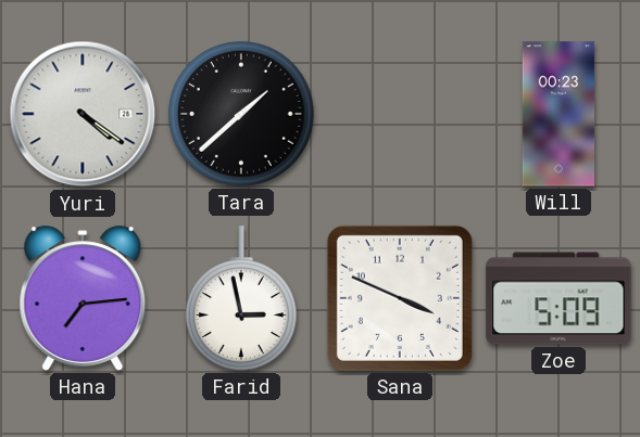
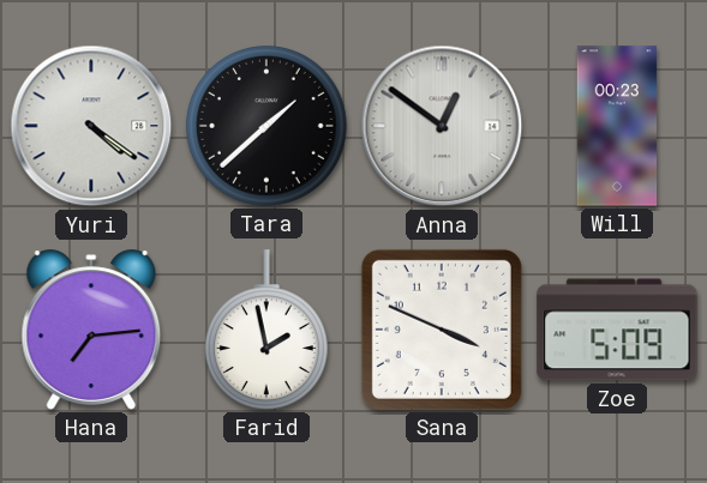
Anna: none -> 12:51
Farid: 2:58 -> 1:58
